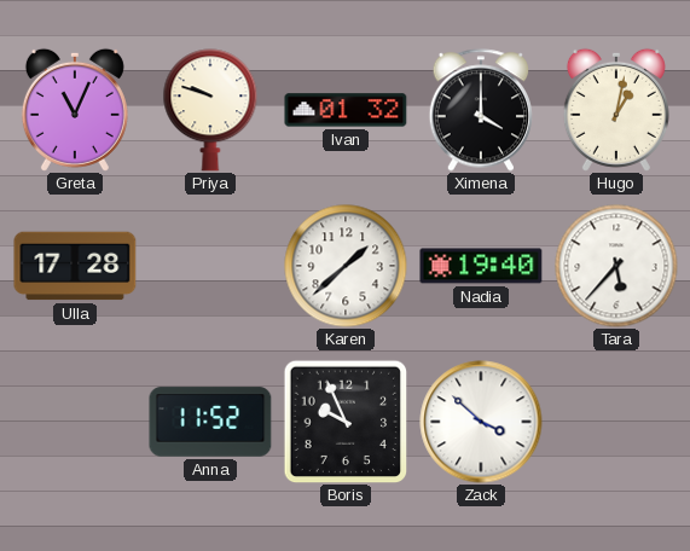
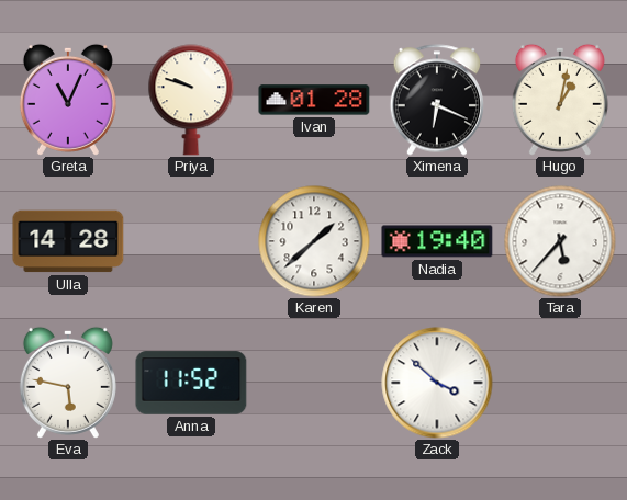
Ivan: 01:32 -> 01:28
Ximena: 4:00 -> 6:19
Ulla: 17:28 -> 14:28
Eva: none -> 5:47
Boris: 9:56 -> none
